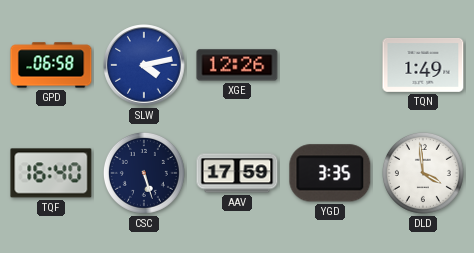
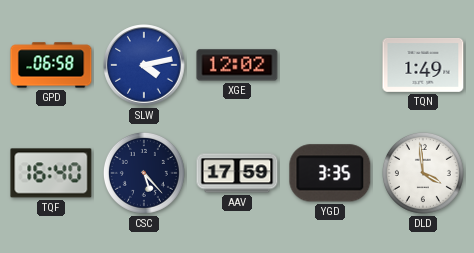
XGE: 12:26 -> 12:02
CSC: 5:27 -> 5:23
